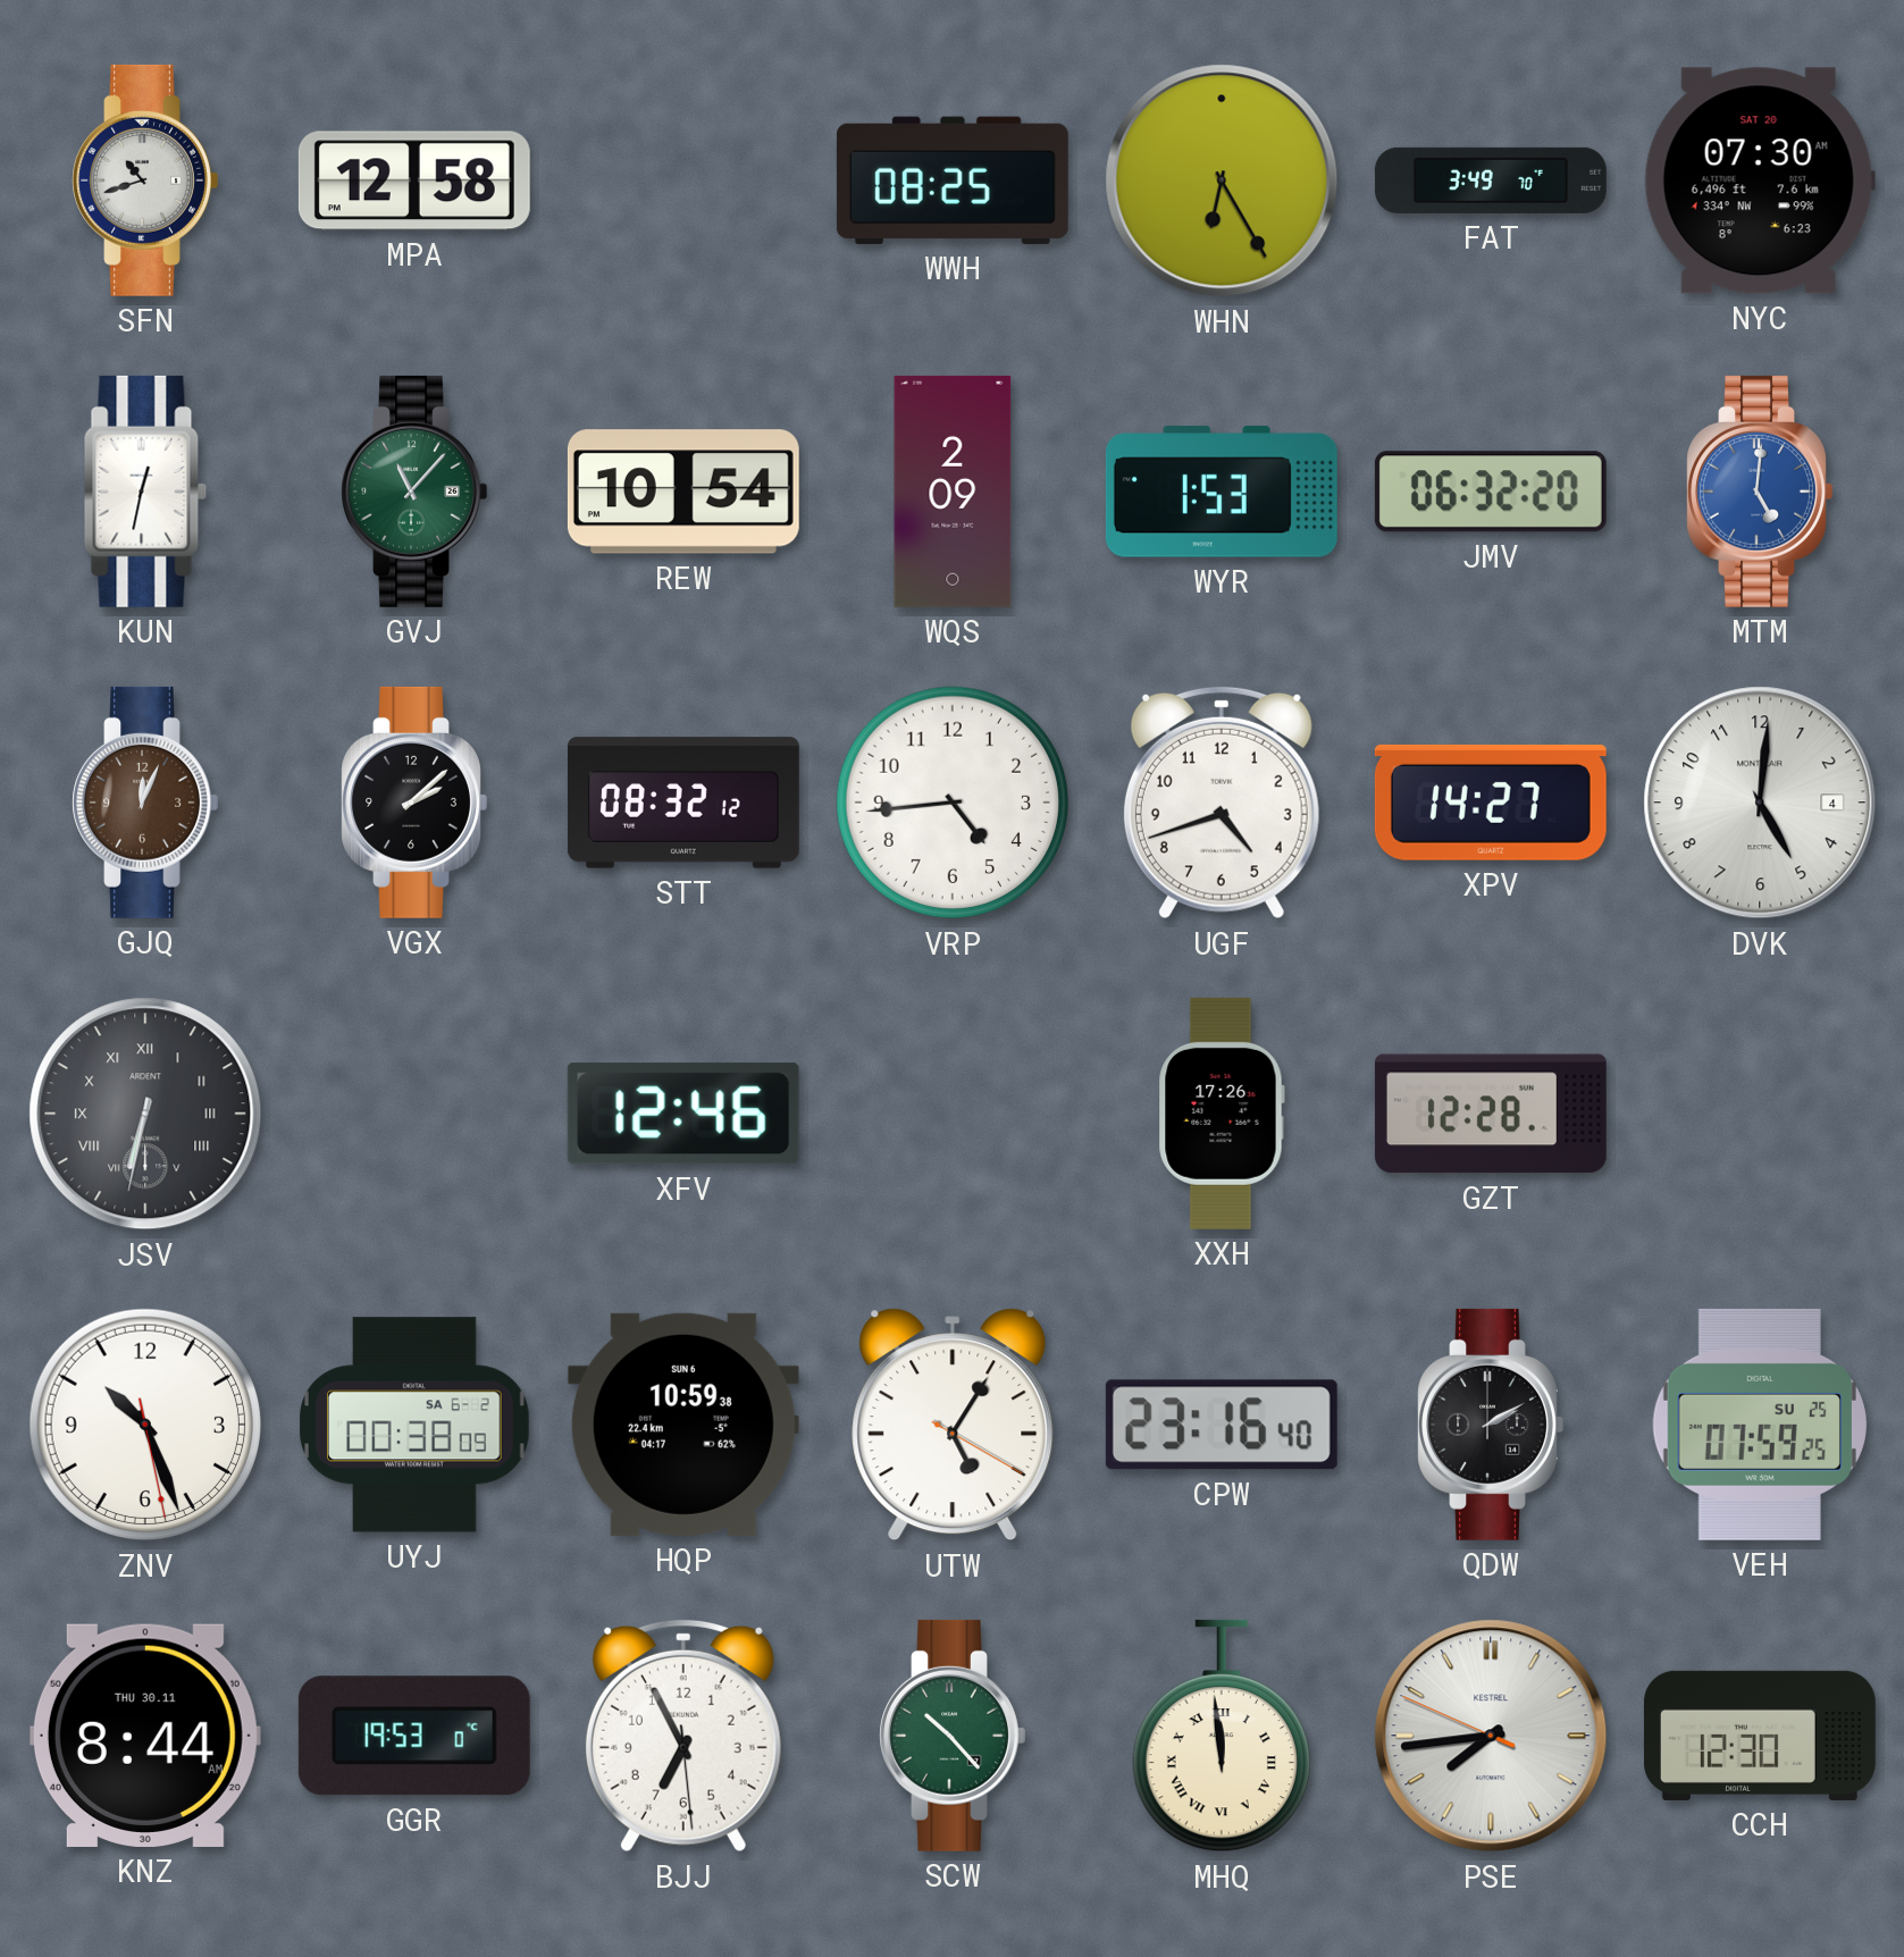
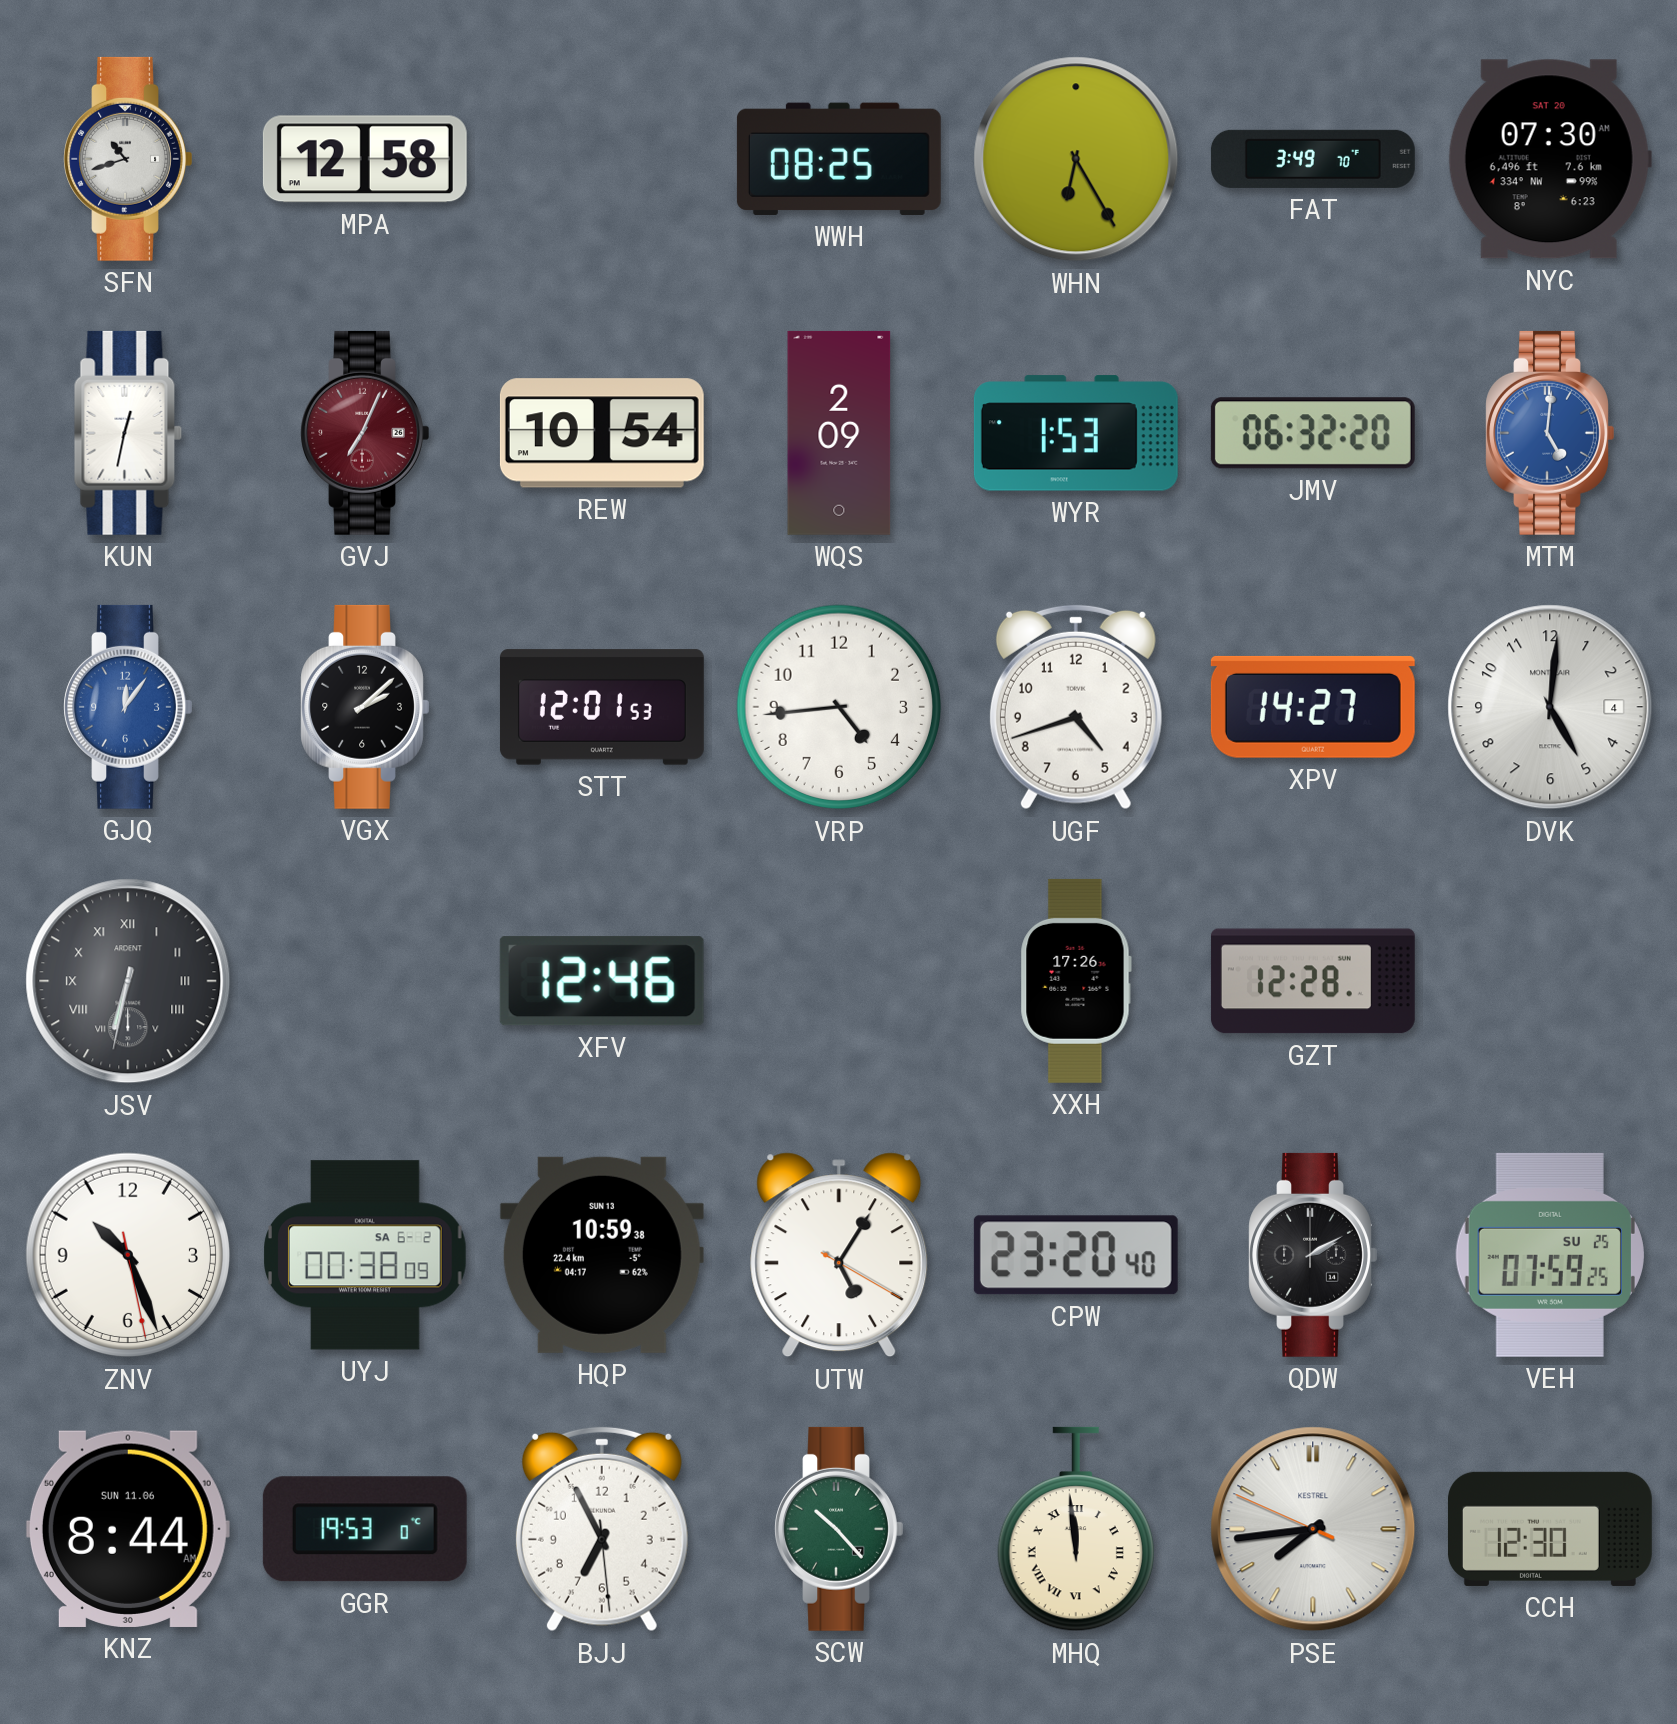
GVJ: 11:07 -> 7:04
GVJ dial: green -> burgundy
GJQ: 12:04 -> 12:06
GJQ dial: brown -> blue
STT: 08:32 -> 12:01
HQP date: SUN 6 -> SUN 13
CPW: 23:16 -> 23:20
KNZ date: THU 30.11 -> SUN 11.06
